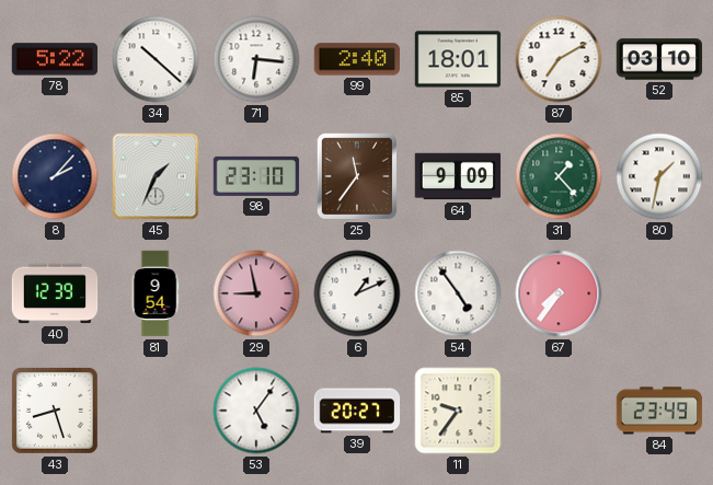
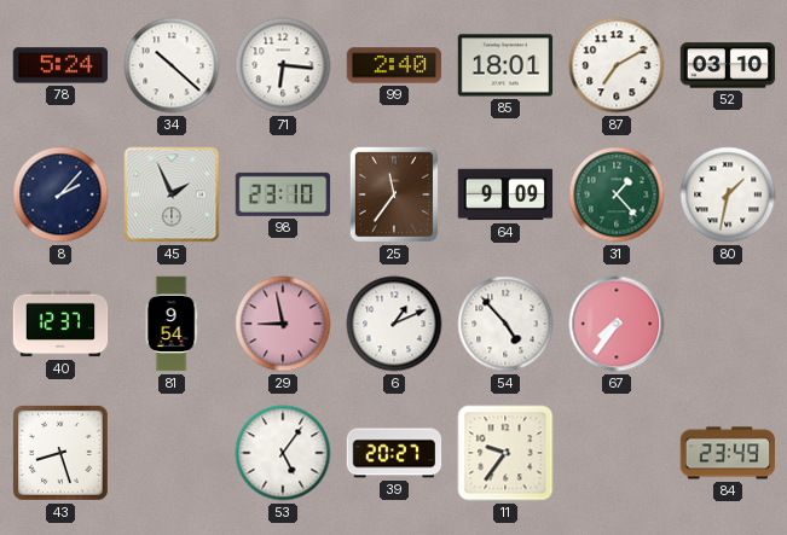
78: 5:22 -> 5:24
45: 1:34 -> 1:56
40: 12:39 -> 12:37
54: 4:54 -> 4:53
